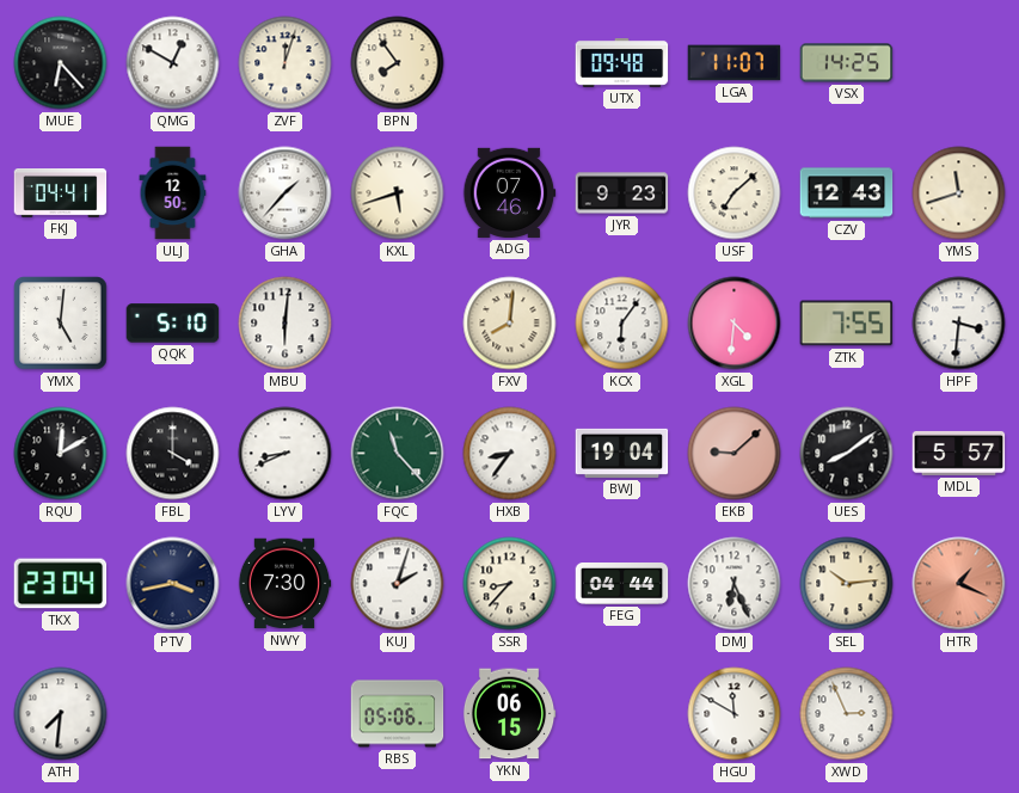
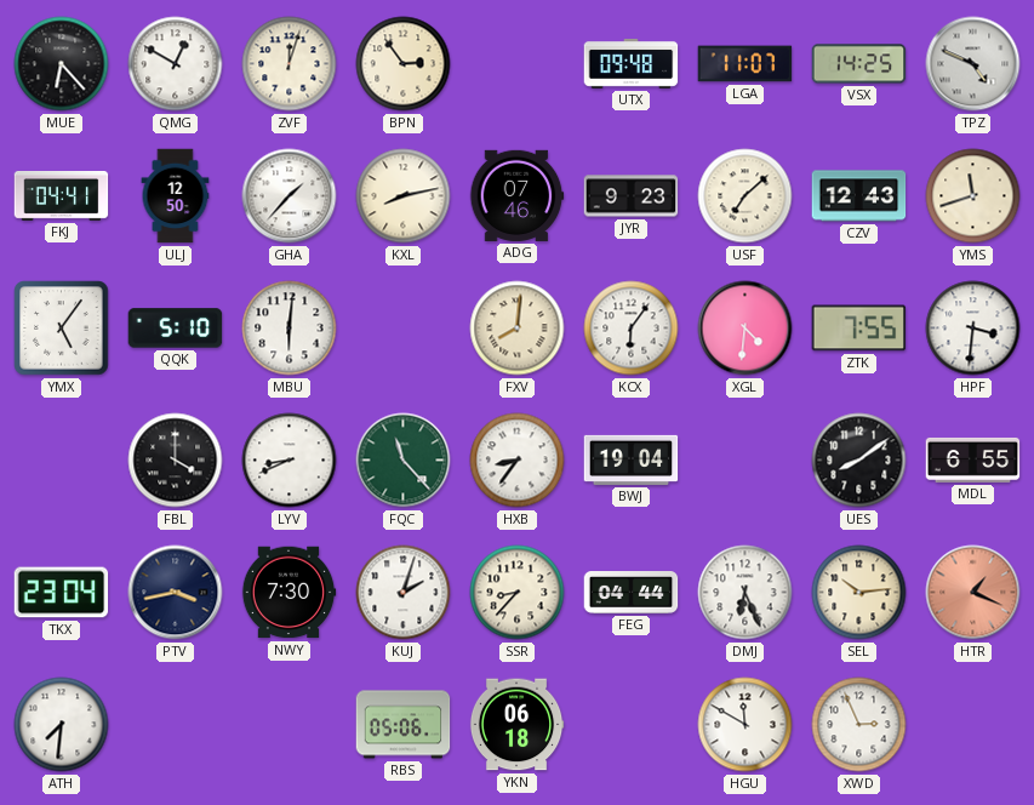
BPN: 7:54 -> 2:54
TPZ: none -> 4:49
KXL: 5:42 -> 8:13
YMX: 5:01 -> 5:06
RQU: 12:10 -> none
EKB: 9:08 -> none
MDL: 5:57 -> 6:55
YKN: 06:15 -> 06:18
